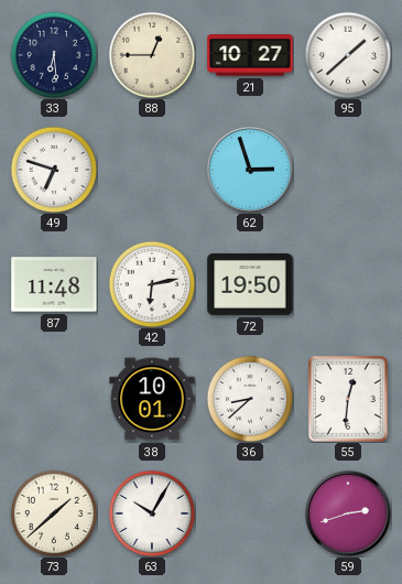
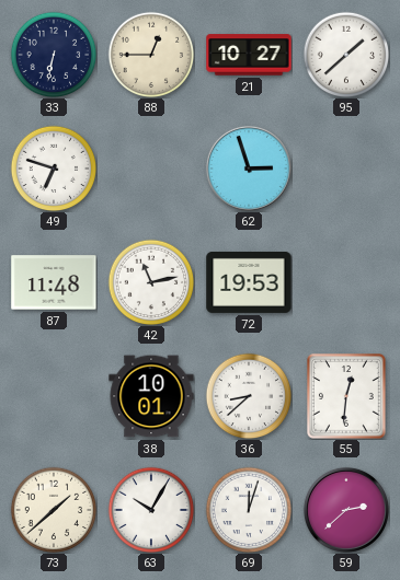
33: 6:29 -> 6:32
42: 6:13 -> 11:13
72: 19:50 -> 19:53
69: none -> 12:03
59: 2:42 -> 2:38
